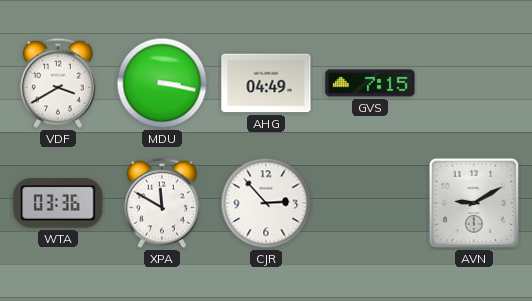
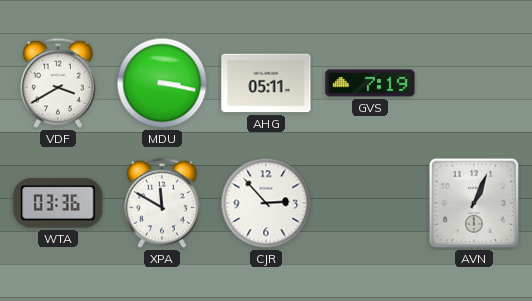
AHG: 04:49 -> 05:11
GVS: 7:15 -> 7:19
AVN: 9:10 -> 1:04
